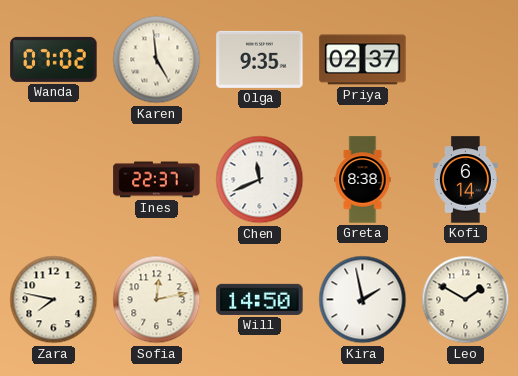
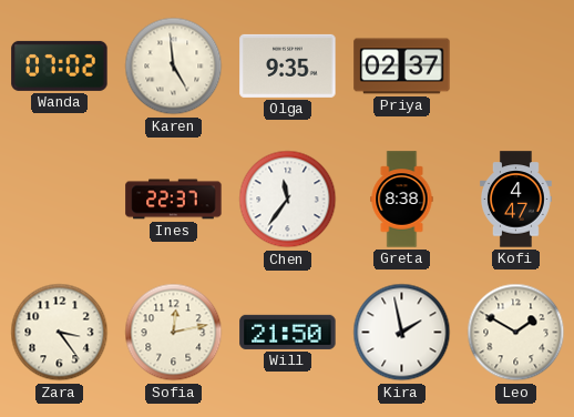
Chen: 11:41 -> 11:36
Kofi: 6:14 -> 4:47
Zara: 7:47 -> 3:24
Will: 14:50 -> 21:50
